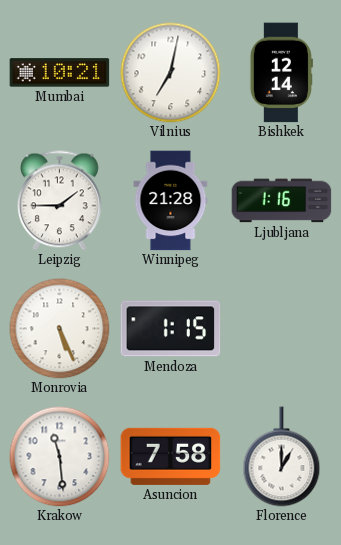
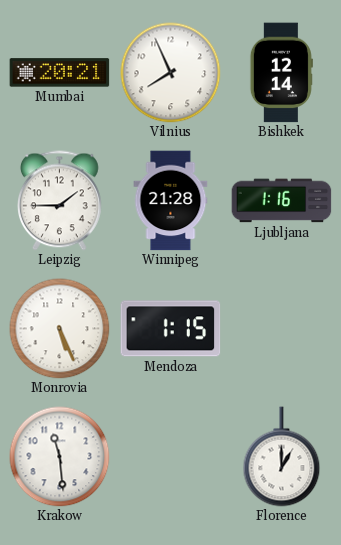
Mumbai: 10:21 -> 20:21
Vilnius: 7:02 -> 7:56
Asuncion: 7:58 -> none
